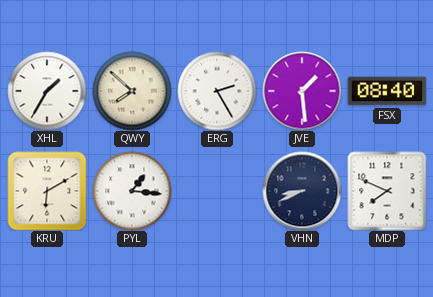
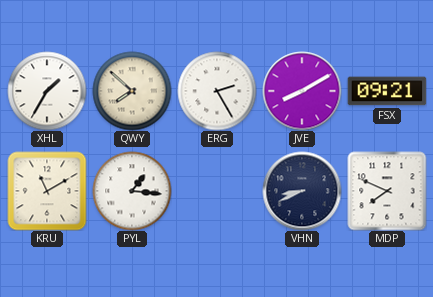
JVE: 1:29 -> 8:10
FSX: 08:40 -> 09:21
KRU: 6:10 -> 11:10
